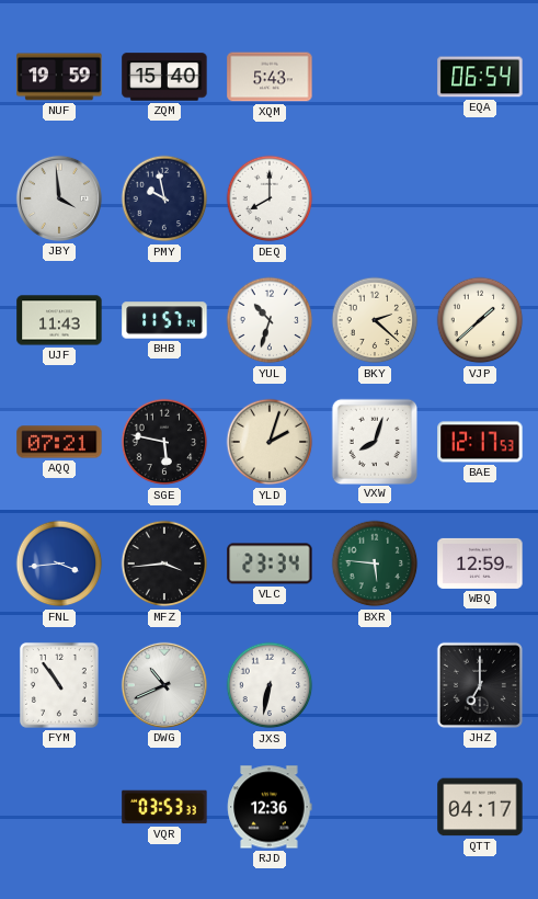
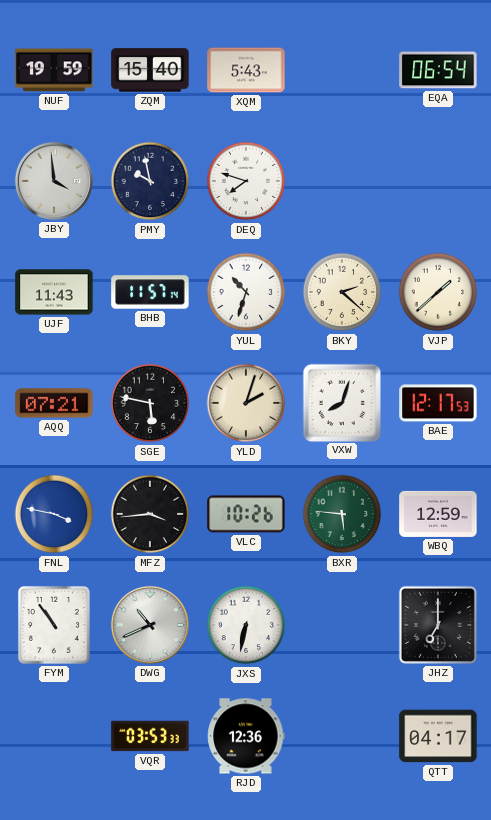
DEQ: 8:00 -> 7:48
FNL: 3:44 -> 3:47
VLC: 23:34 -> 10:26
